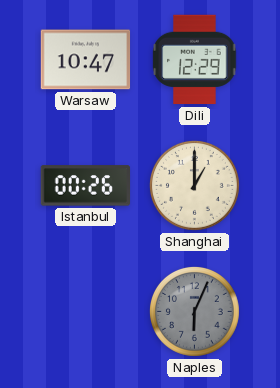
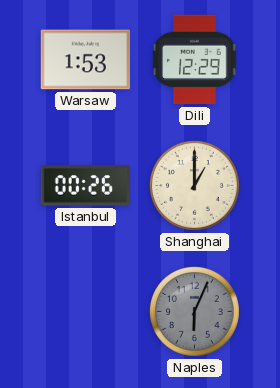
Warsaw: 10:47 -> 1:53
